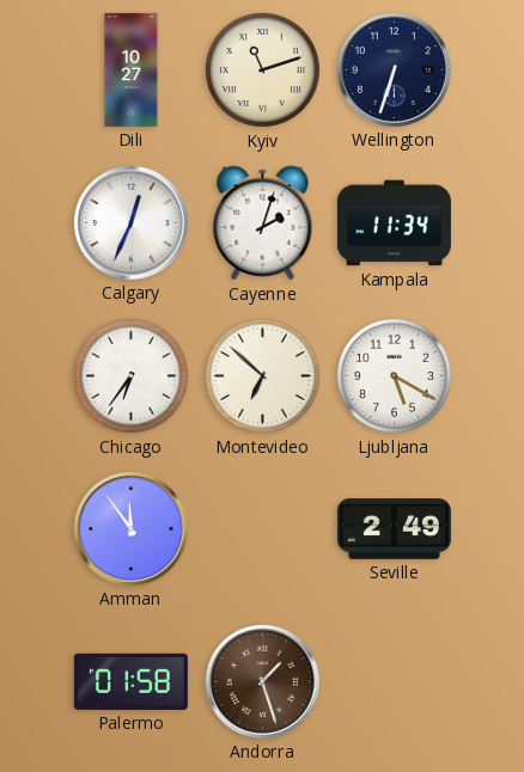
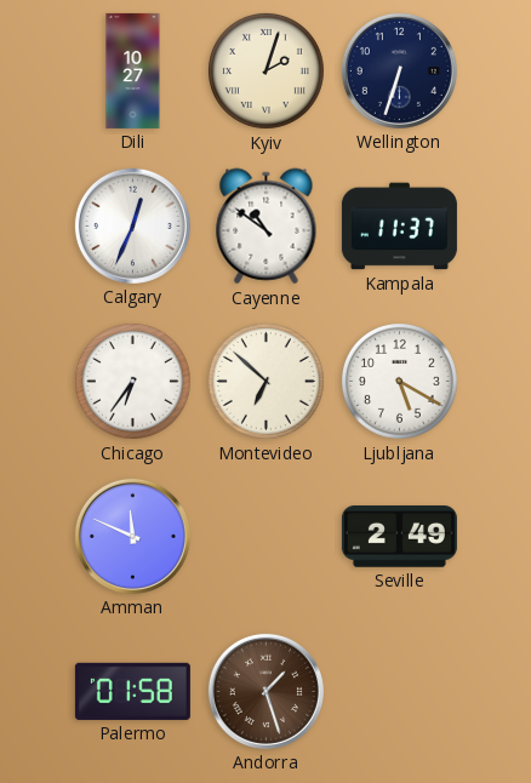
Kyiv: 11:12 -> 2:03
Cayenne: 2:03 -> 10:51
Kampala: 11:34 -> 11:37
Amman: 11:54 -> 11:49
